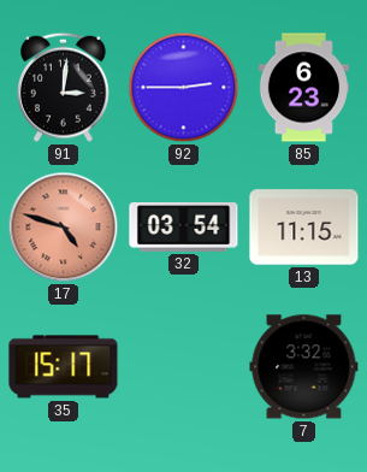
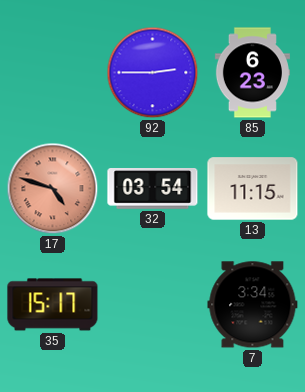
91: 3:01 -> none
7: 3:32 -> 3:34
